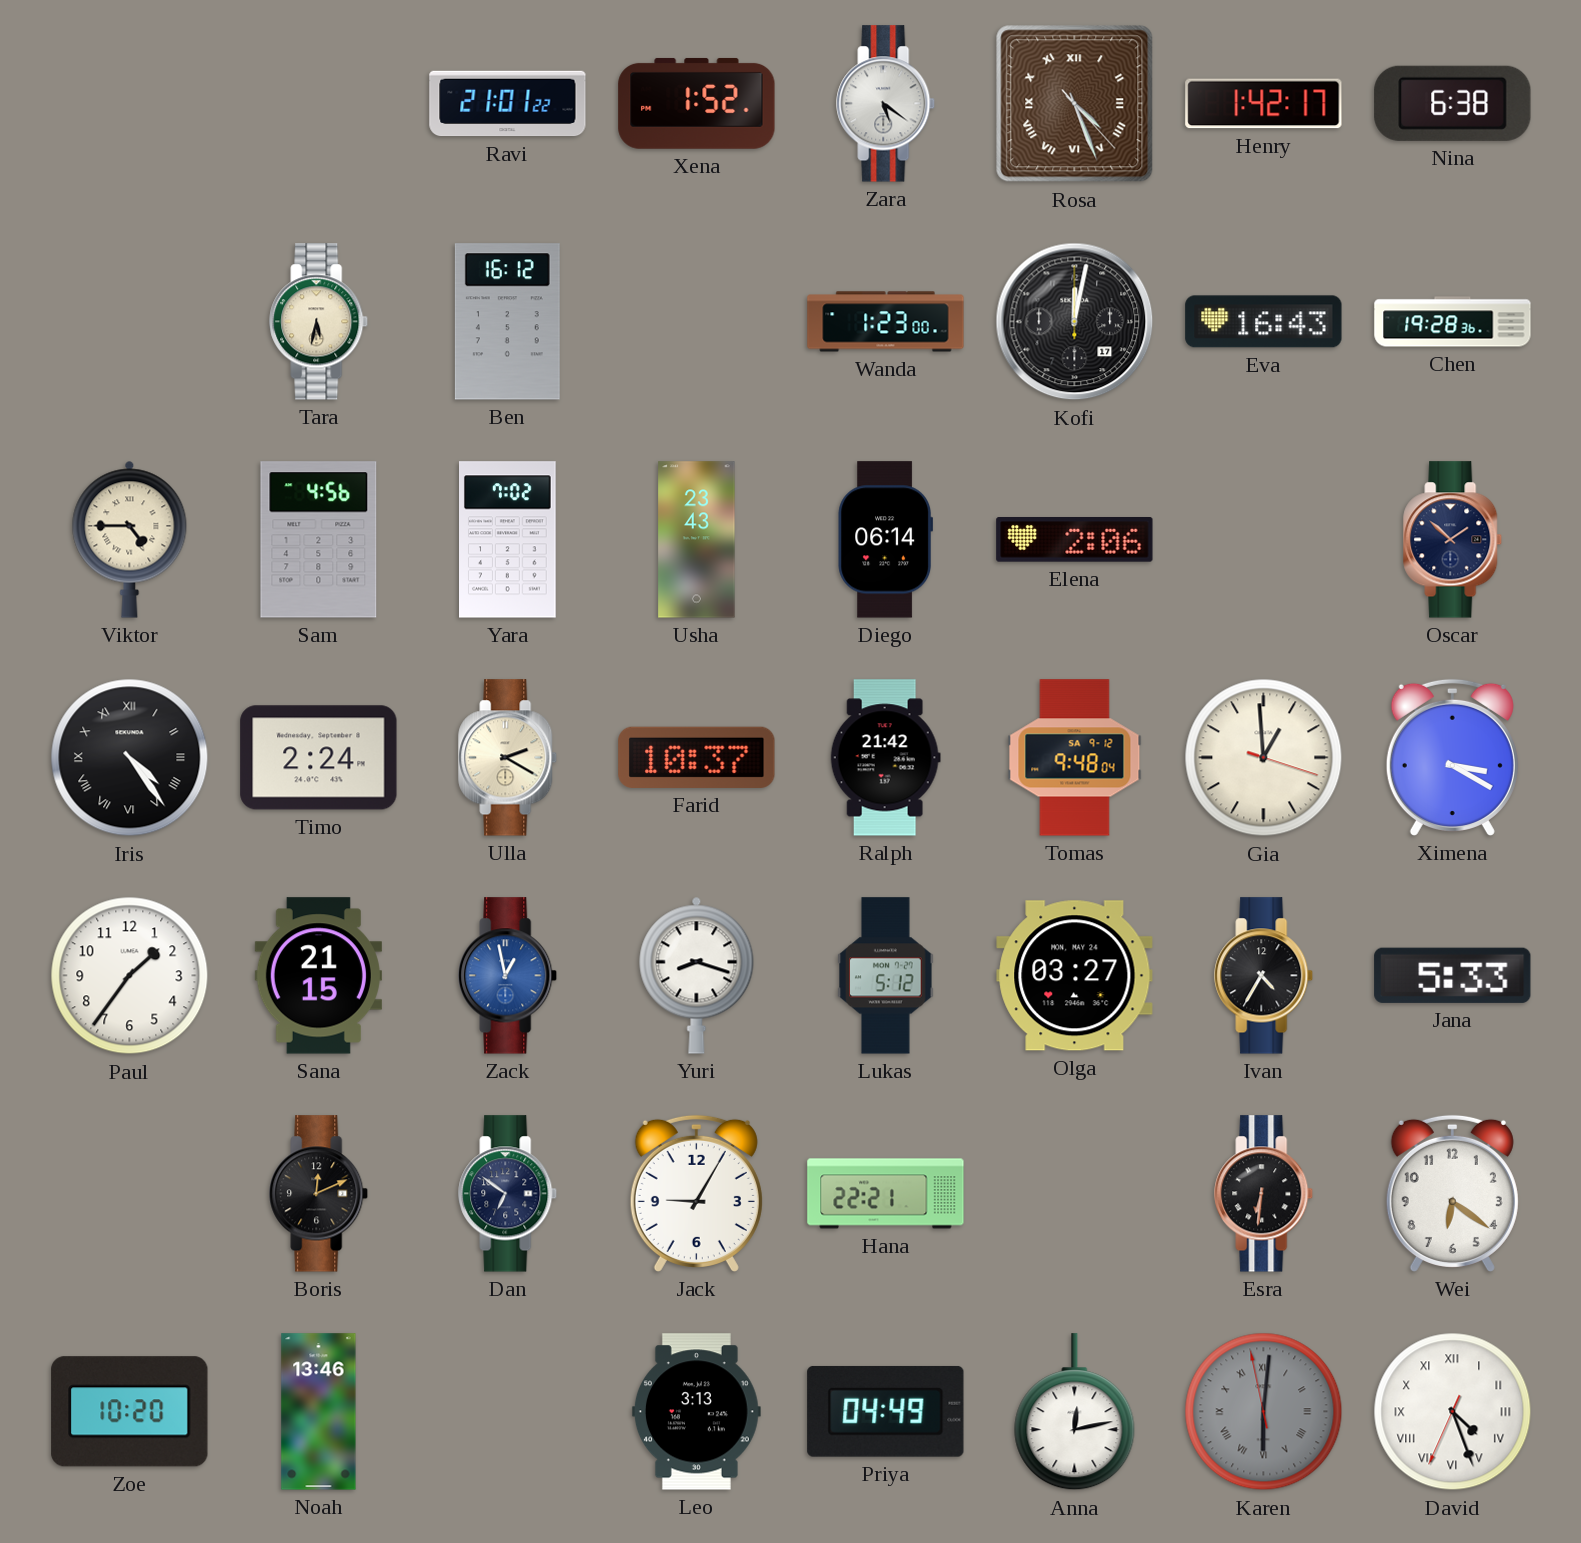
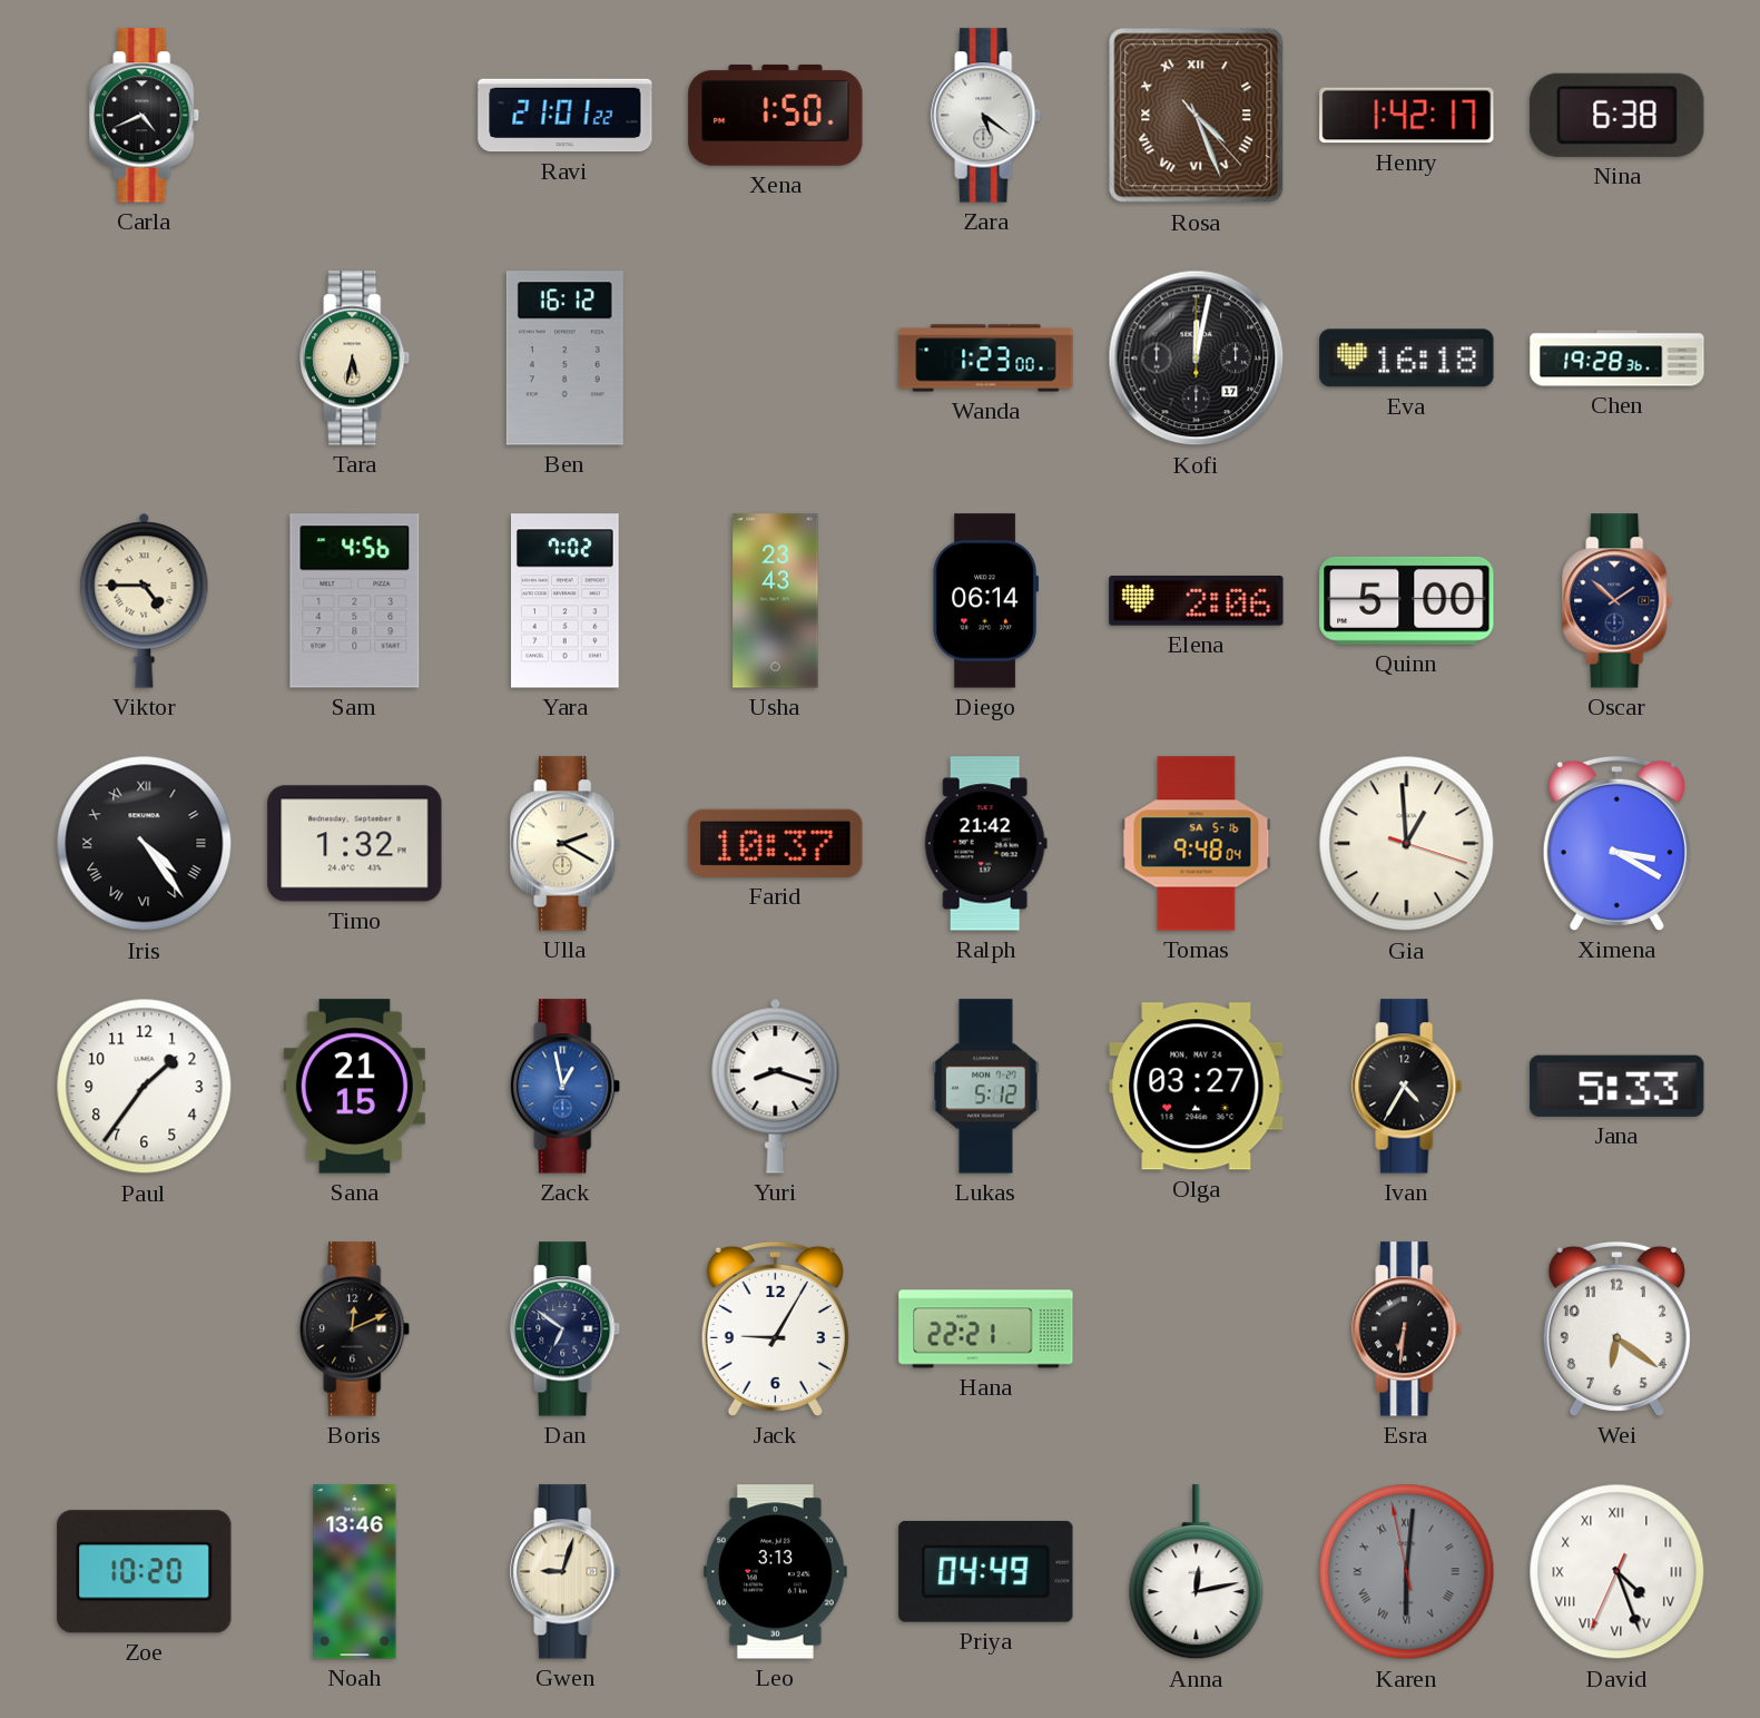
Carla: none -> 4:41
Xena: 1:52 -> 1:50
Eva: 16:43 -> 16:18
Quinn: none -> 5:00
Timo: 2:24 -> 1:32
Tomas date: SA 9-12 -> SA 5-16
Gwen: none -> 9:03
